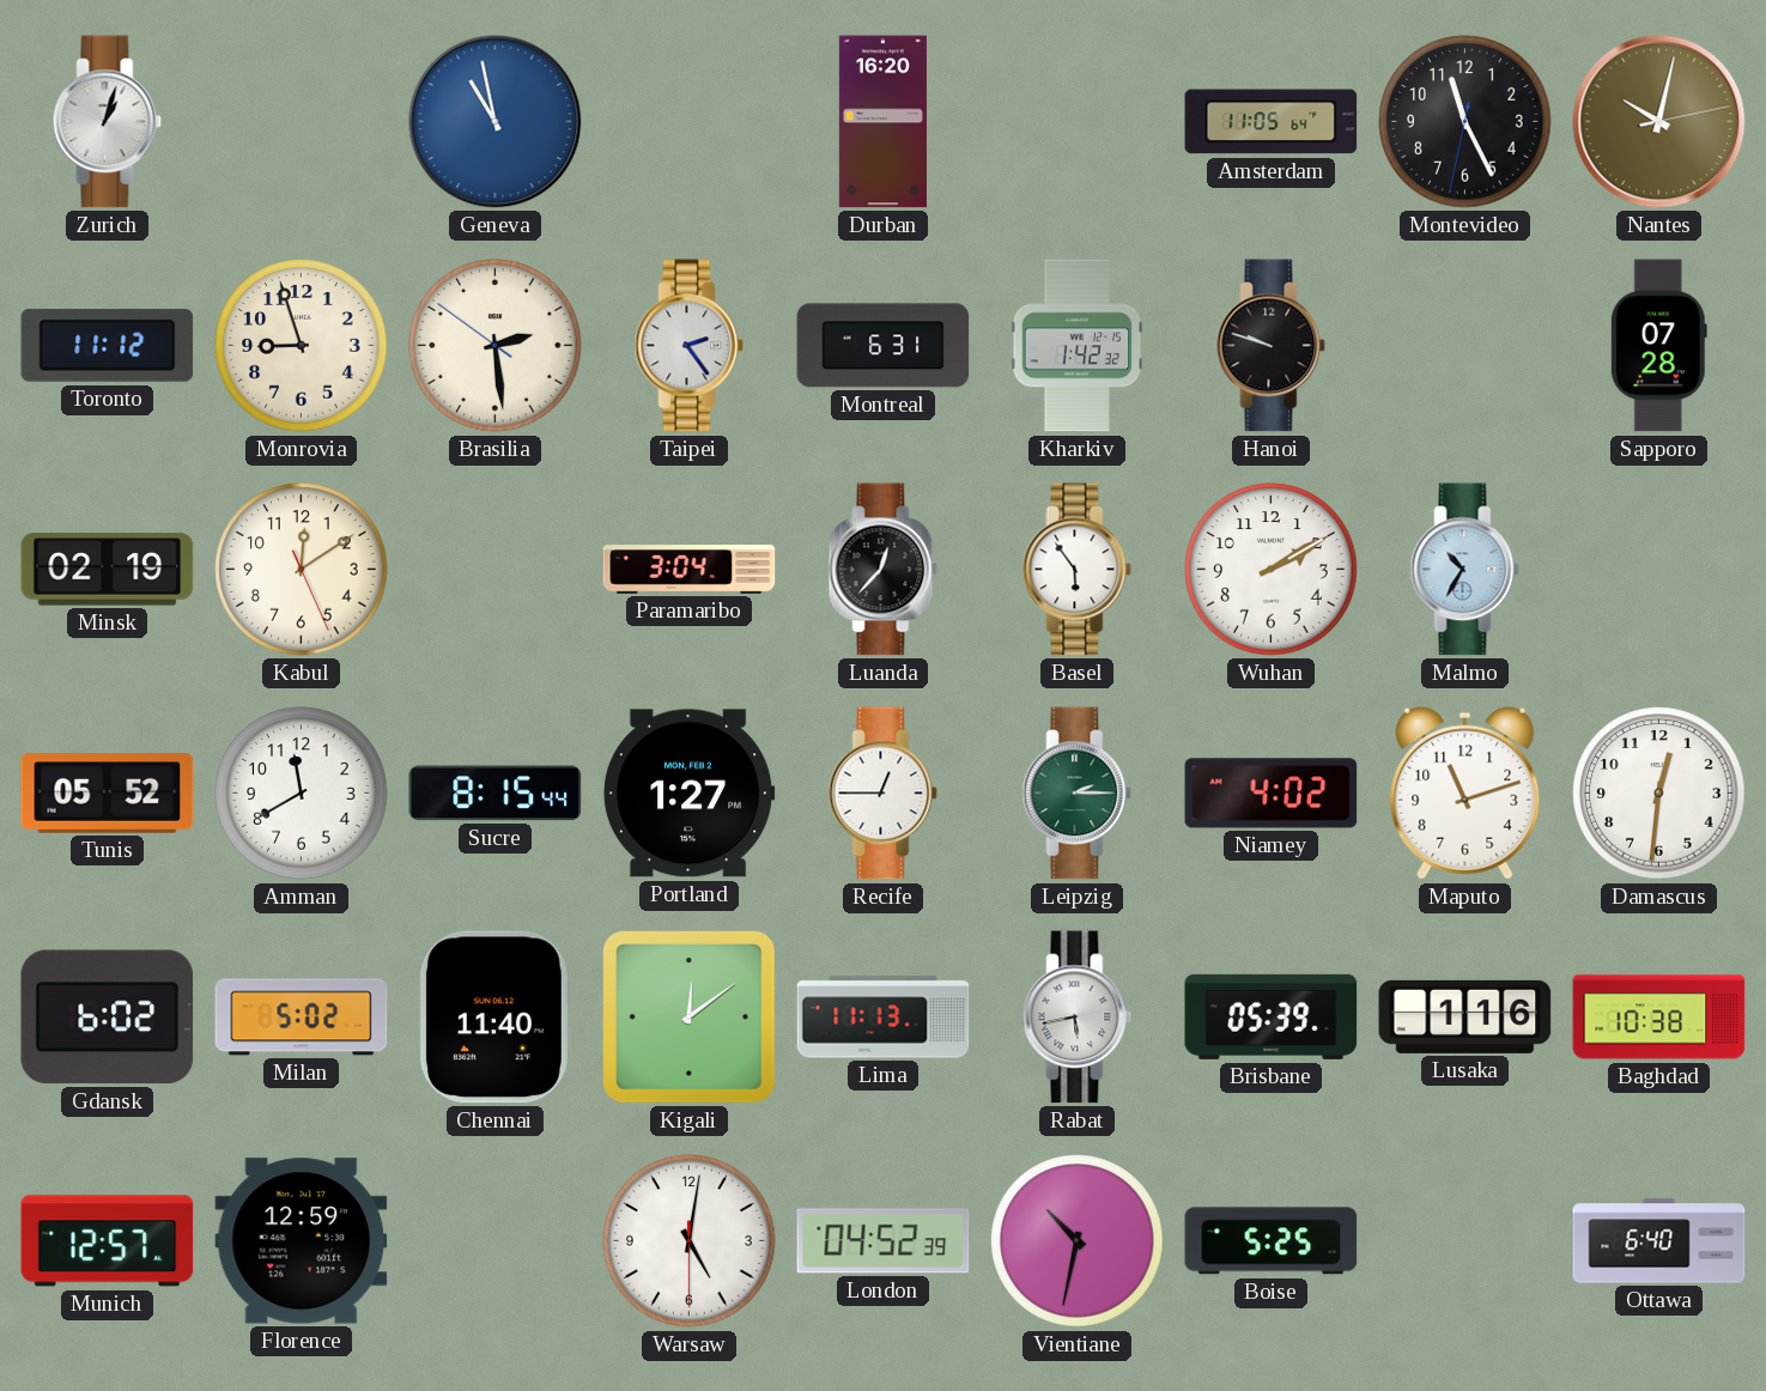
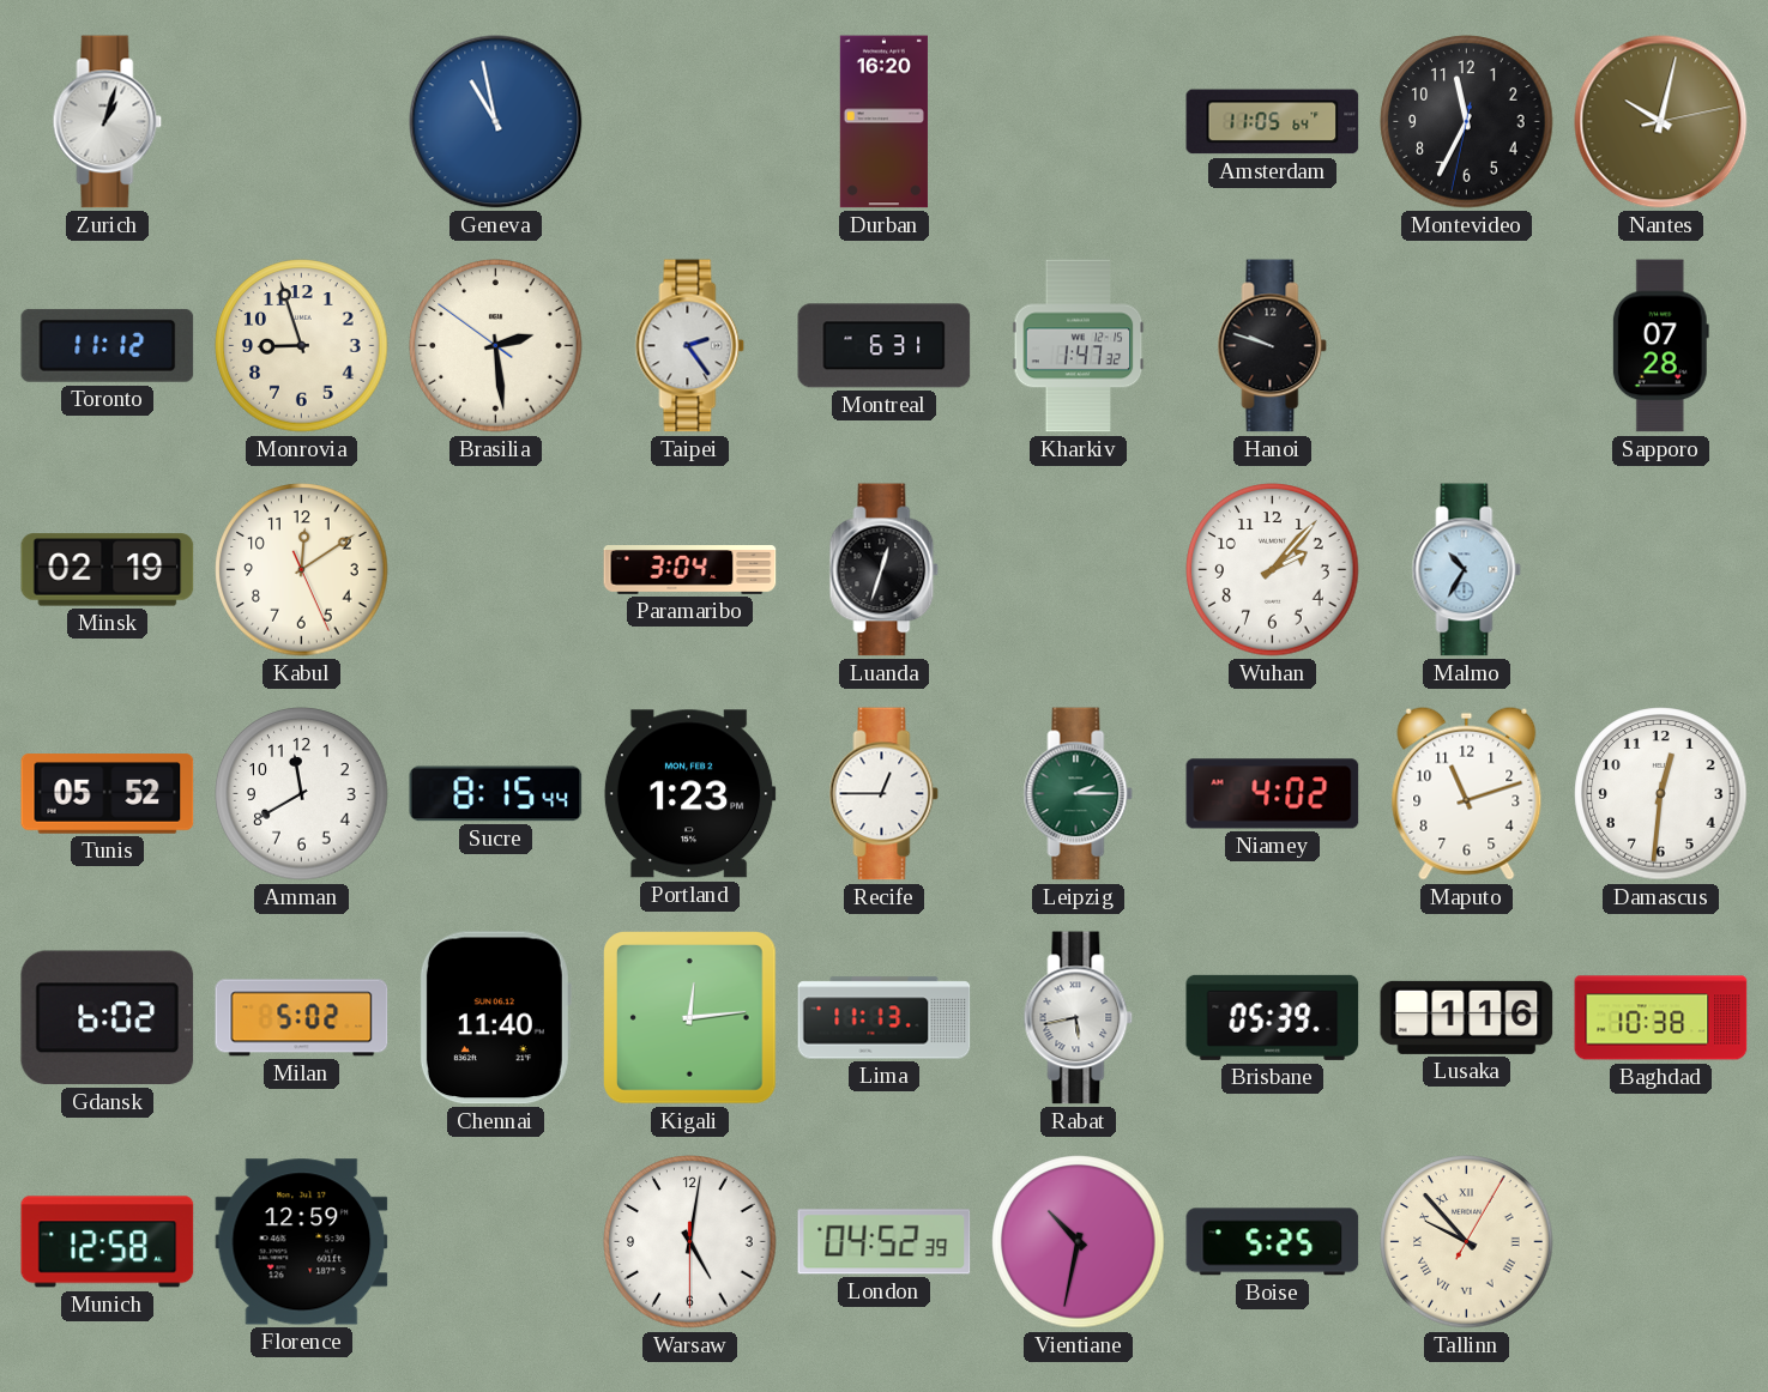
Montevideo: 11:25 -> 11:34
Kharkiv: 1:42 -> 1:47
Luanda: 12:37 -> 12:33
Basel: 5:54 -> none
Wuhan: 2:10 -> 2:07
Portland: 1:27 -> 1:23
Kigali: 12:09 -> 12:14
Munich: 12:57 -> 12:58
Tallinn: none -> 9:53
Ottawa: 6:40 -> none
